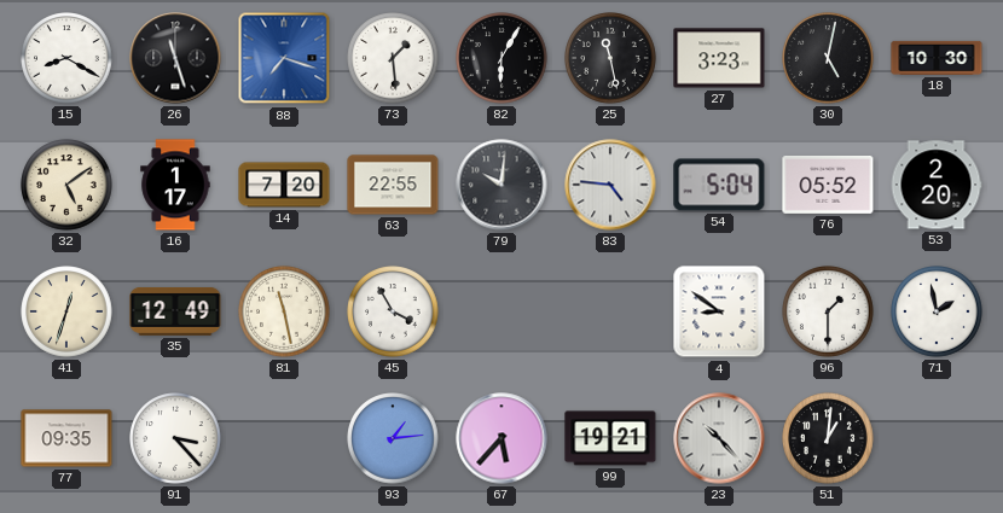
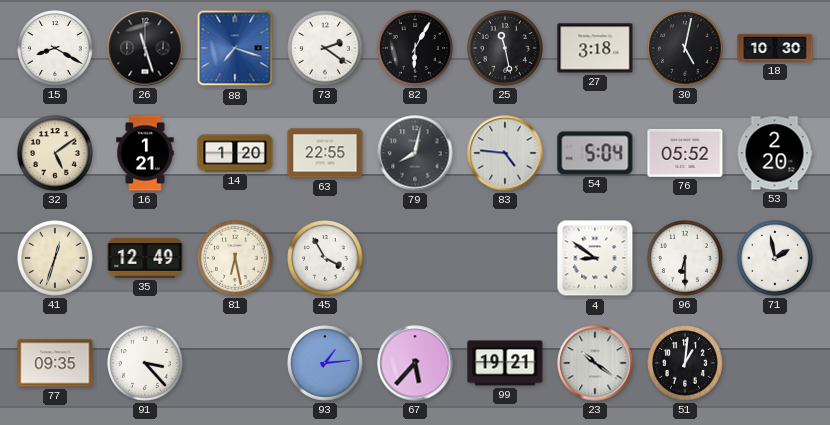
73: 1:29 -> 2:21
27: 3:23 -> 3:18
16: 1:17 -> 1:21
14: 7:20 -> 1:20
79: 10:01 -> 8:02
81: 11:28 -> 6:28
96: 1:30 -> 6:30
23: 10:23 -> 10:21
